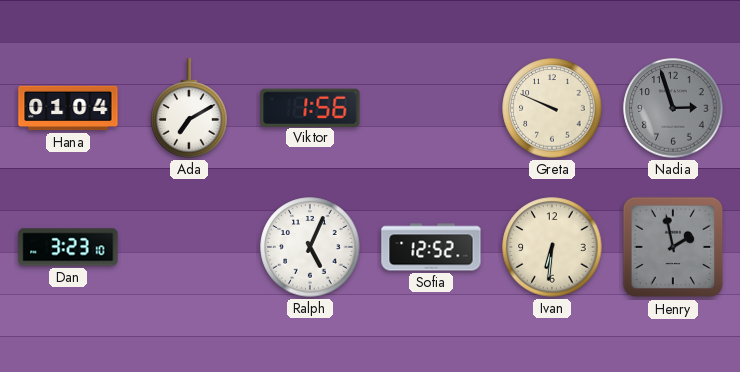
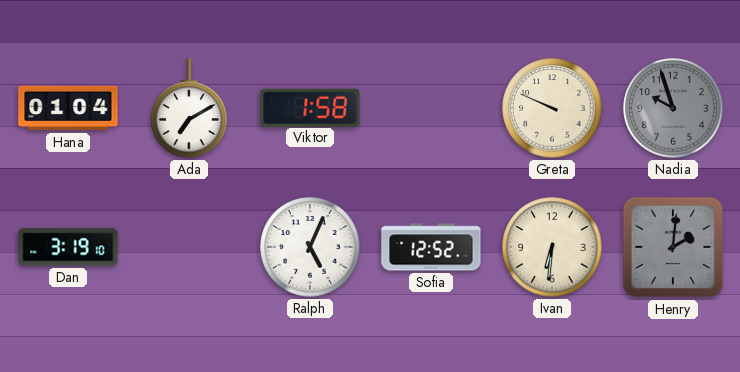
Viktor: 1:56 -> 1:58
Nadia: 2:57 -> 9:57
Dan: 3:23 -> 3:19
Henry: 1:58 -> 2:01
